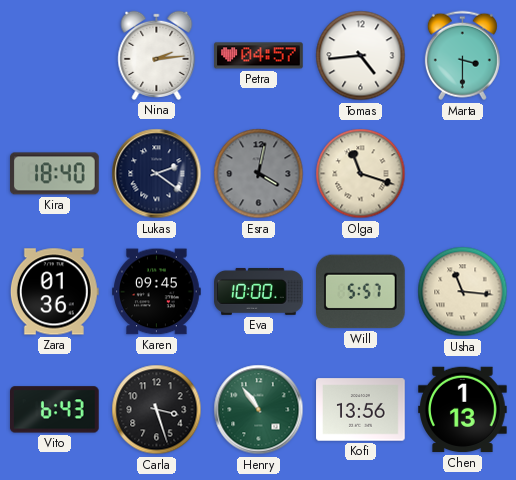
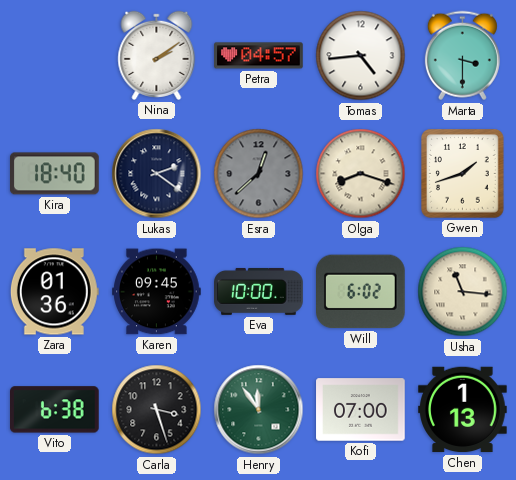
Nina: 2:14 -> 2:09
Esra: 4:02 -> 12:38
Olga: 11:18 -> 8:18
Gwen: none -> 1:42
Will: 5:57 -> 6:02
Vito: 6:43 -> 6:38
Henry: 10:54 -> 11:54
Kofi: 13:56 -> 07:00
